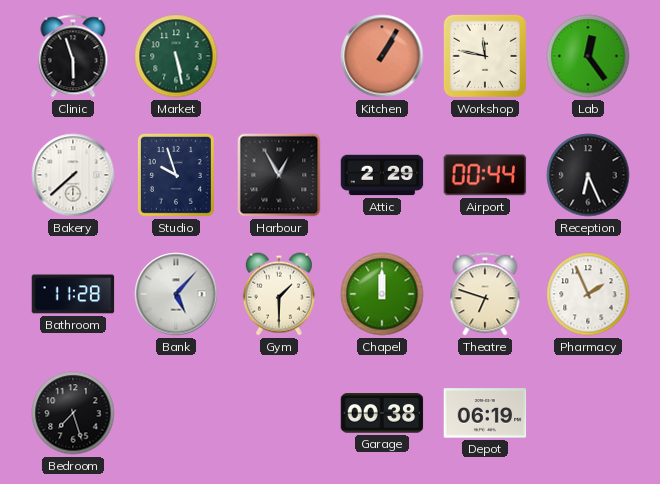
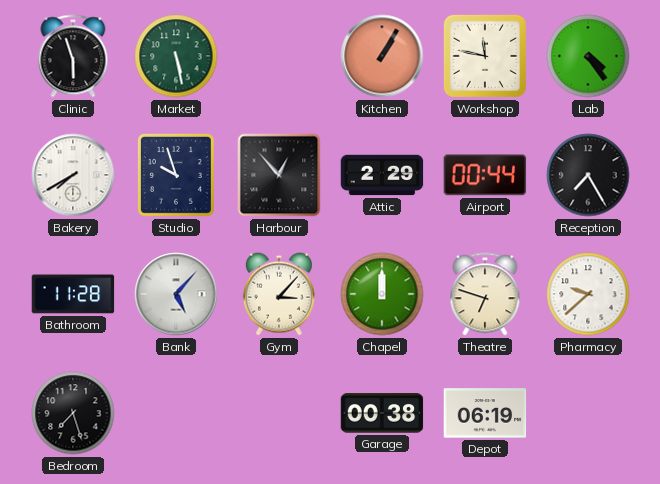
Lab: 12:24 -> 4:24
Bakery: 7:38 -> 7:40
Harbour: 12:55 -> 12:53
Reception: 6:26 -> 7:25
Gym: 1:30 -> 3:07
Pharmacy: 1:56 -> 9:38
